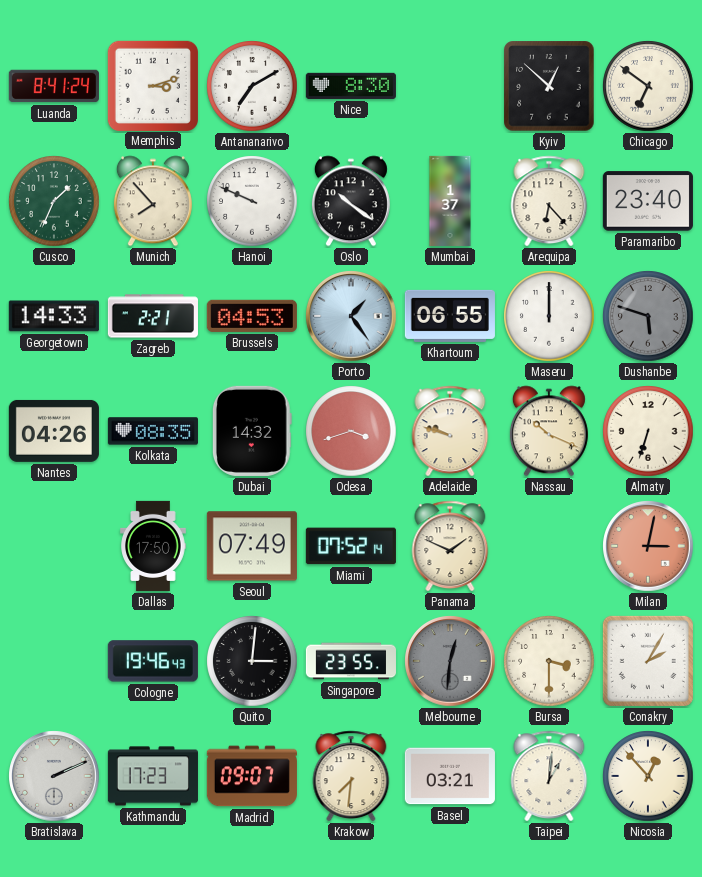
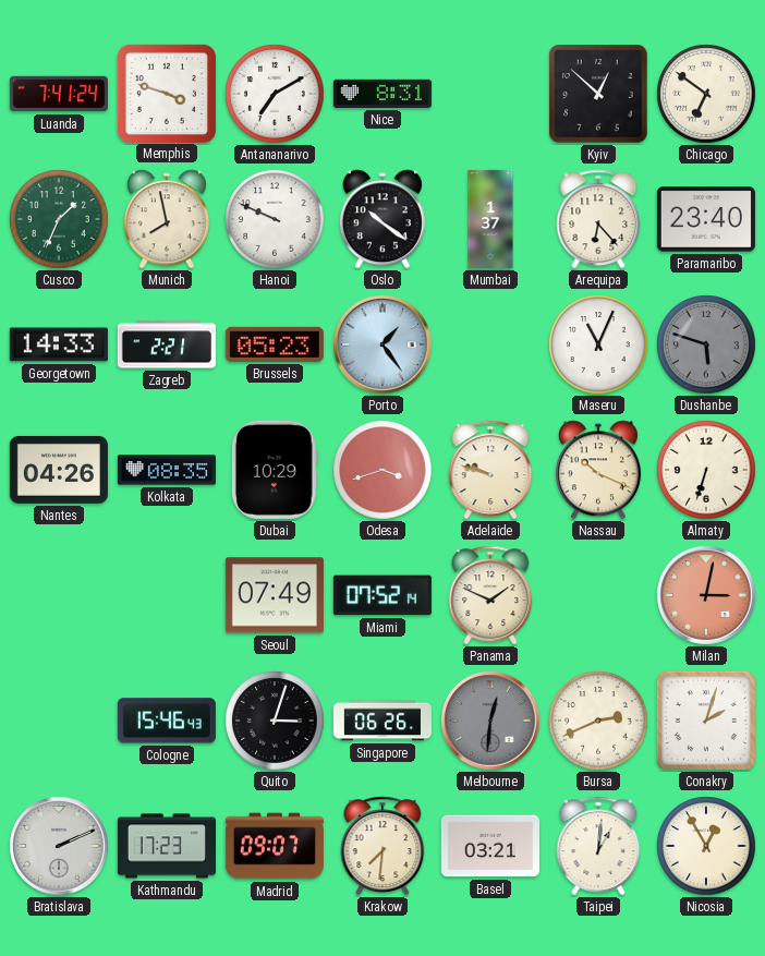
Luanda: 8:41 -> 7:41
Memphis: 3:12 -> 3:48
Nice: 8:30 -> 8:31
Munich: 7:53 -> 7:58
Brussels: 04:53 -> 05:23
Khartoum: 06:55 -> none
Maseru: 12:00 -> 11:04
Dubai: 14:32 -> 10:29
Dallas: 17:50 -> none
Cologne: 19:46 -> 15:46
Quito: 3:01 -> 3:03
Singapore: 23:55 -> 06:26
Bursa: 3:30 -> 2:41
Conakry: 2:05 -> 2:03
Nicosia: 12:53 -> 12:55
